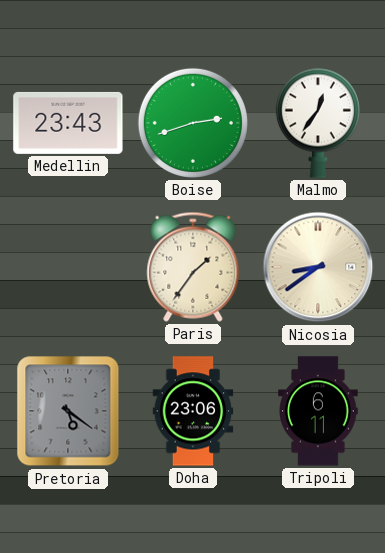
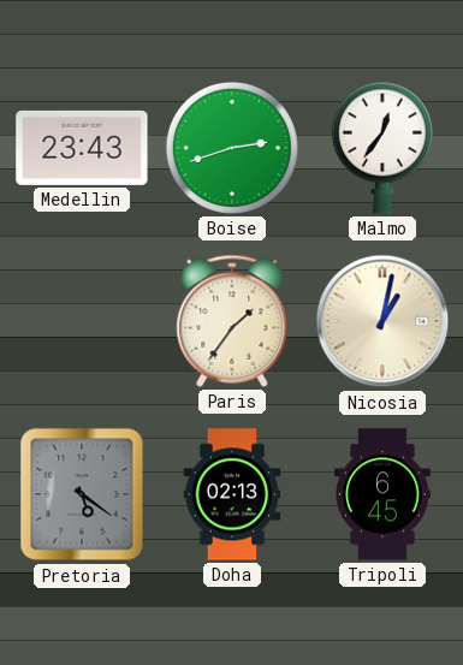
Nicosia: 8:39 -> 1:02
Doha: 23:06 -> 02:13
Tripoli: 6:11 -> 6:45
